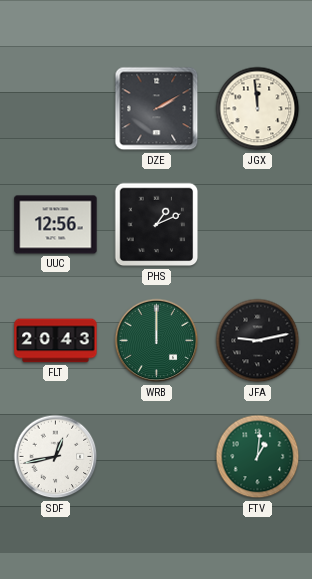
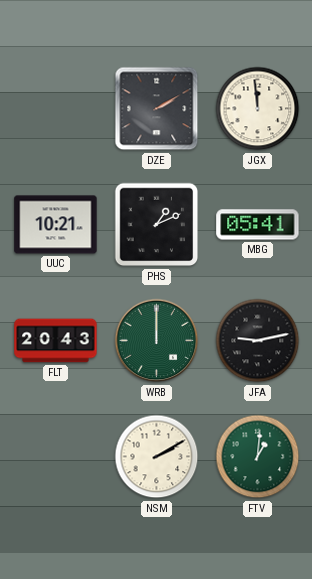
UUC: 12:56 -> 10:21
MBG: none -> 05:41
SDF: 12:43 -> none
NSM: none -> 2:10
